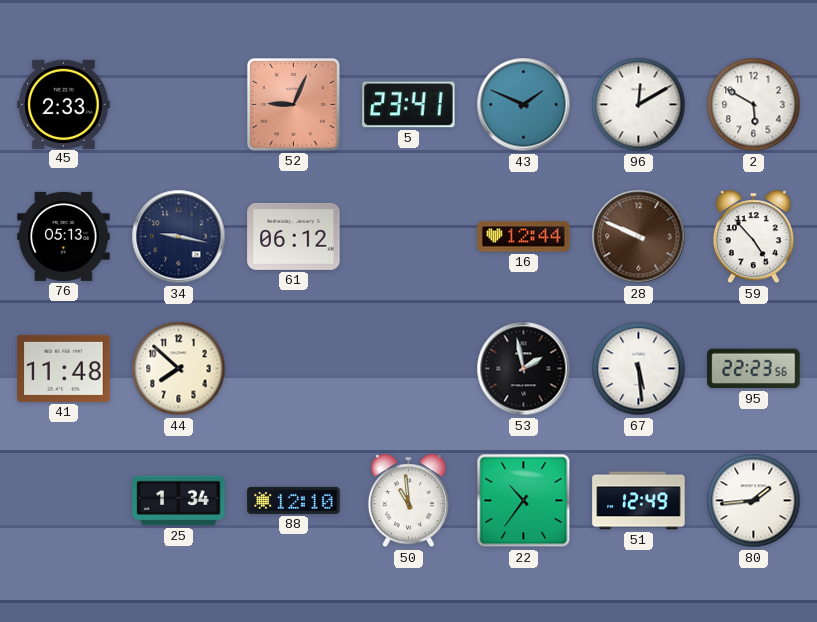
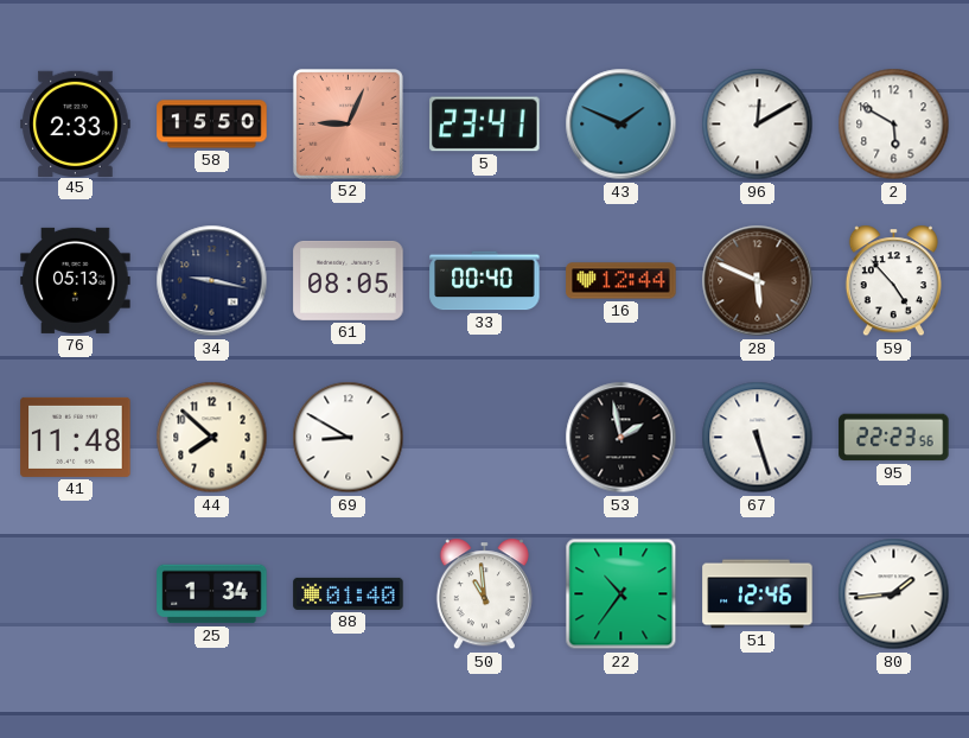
58: none -> 15:50
61: 06:12 -> 08:05
33: none -> 00:40
28: 9:49 -> 5:49
69: none -> 8:50
67: 5:29 -> 5:27
88: 12:10 -> 01:40
51: 12:49 -> 12:46
